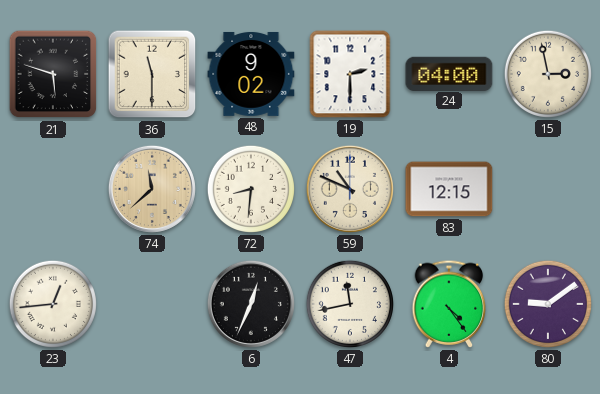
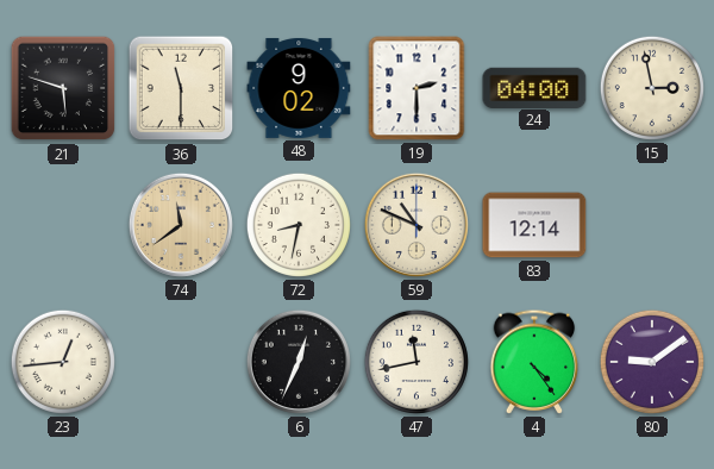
74: 11:38 -> 11:39
72: 8:31 -> 8:32
83: 12:15 -> 12:14
